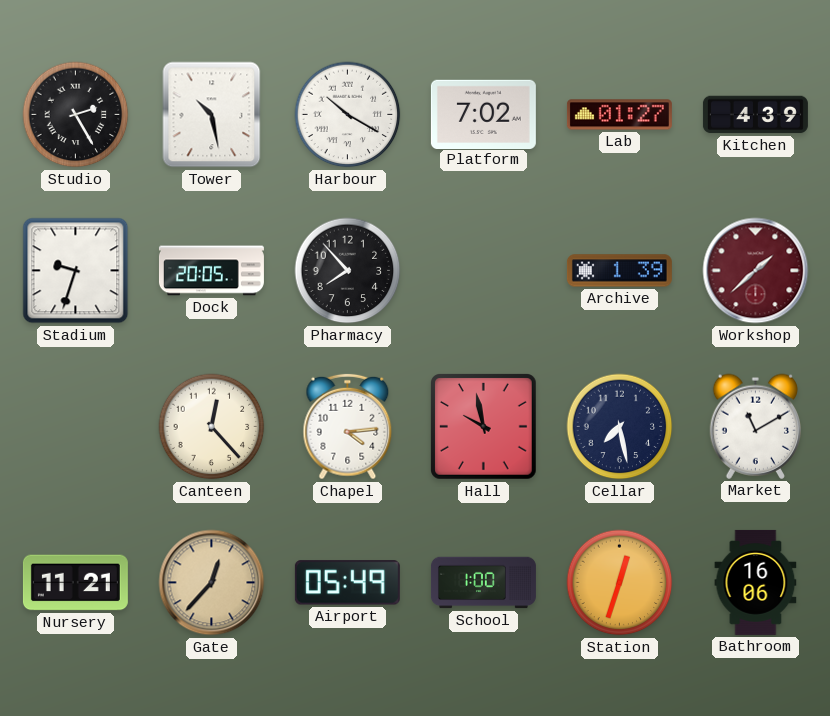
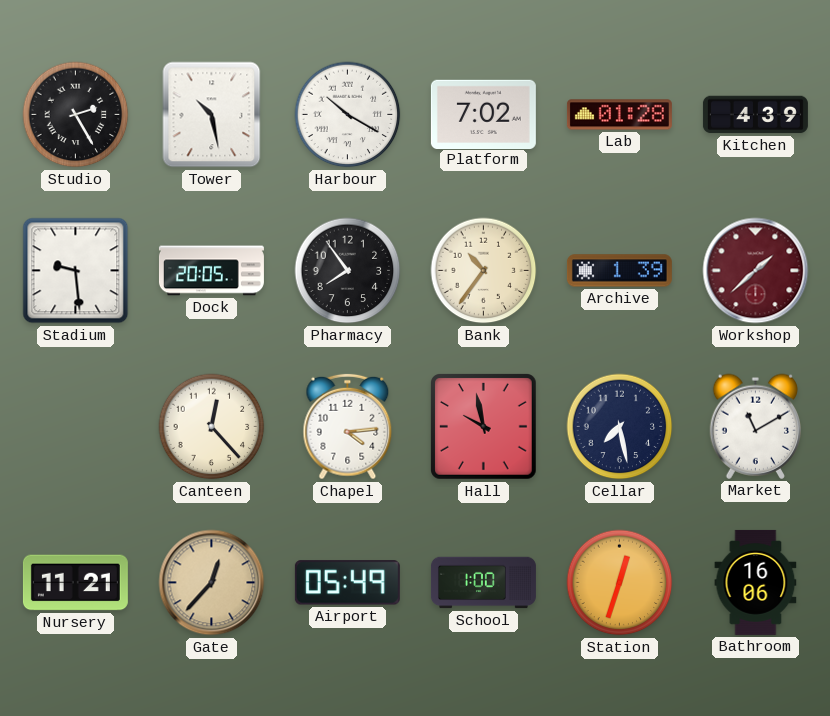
Lab: 01:27 -> 01:28
Stadium: 9:33 -> 9:29
Pharmacy: 7:53 -> 7:54
Bank: none -> 10:36
